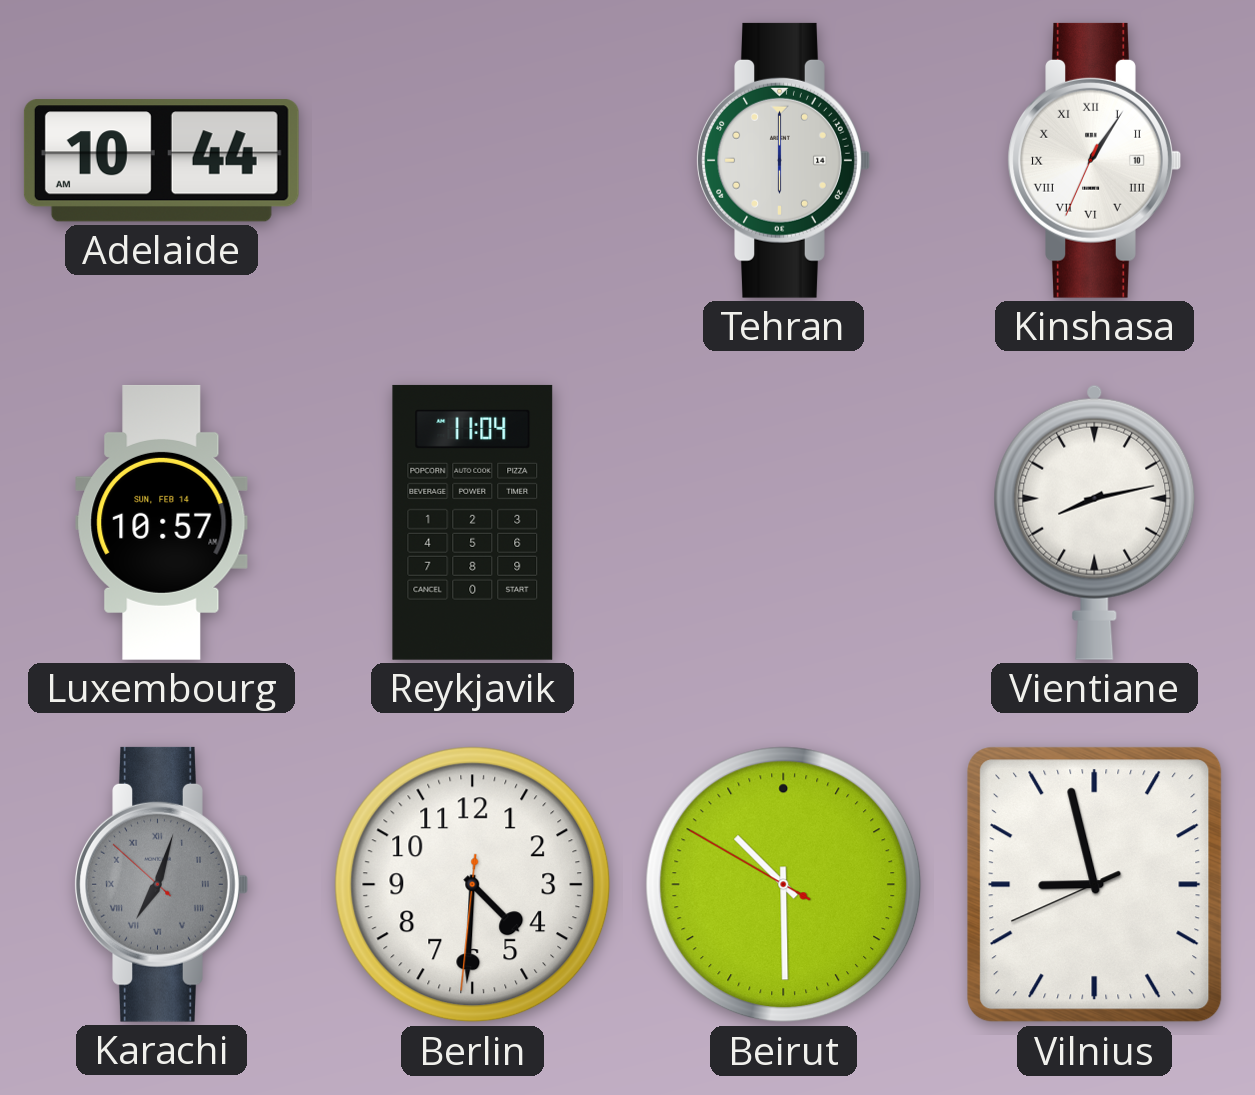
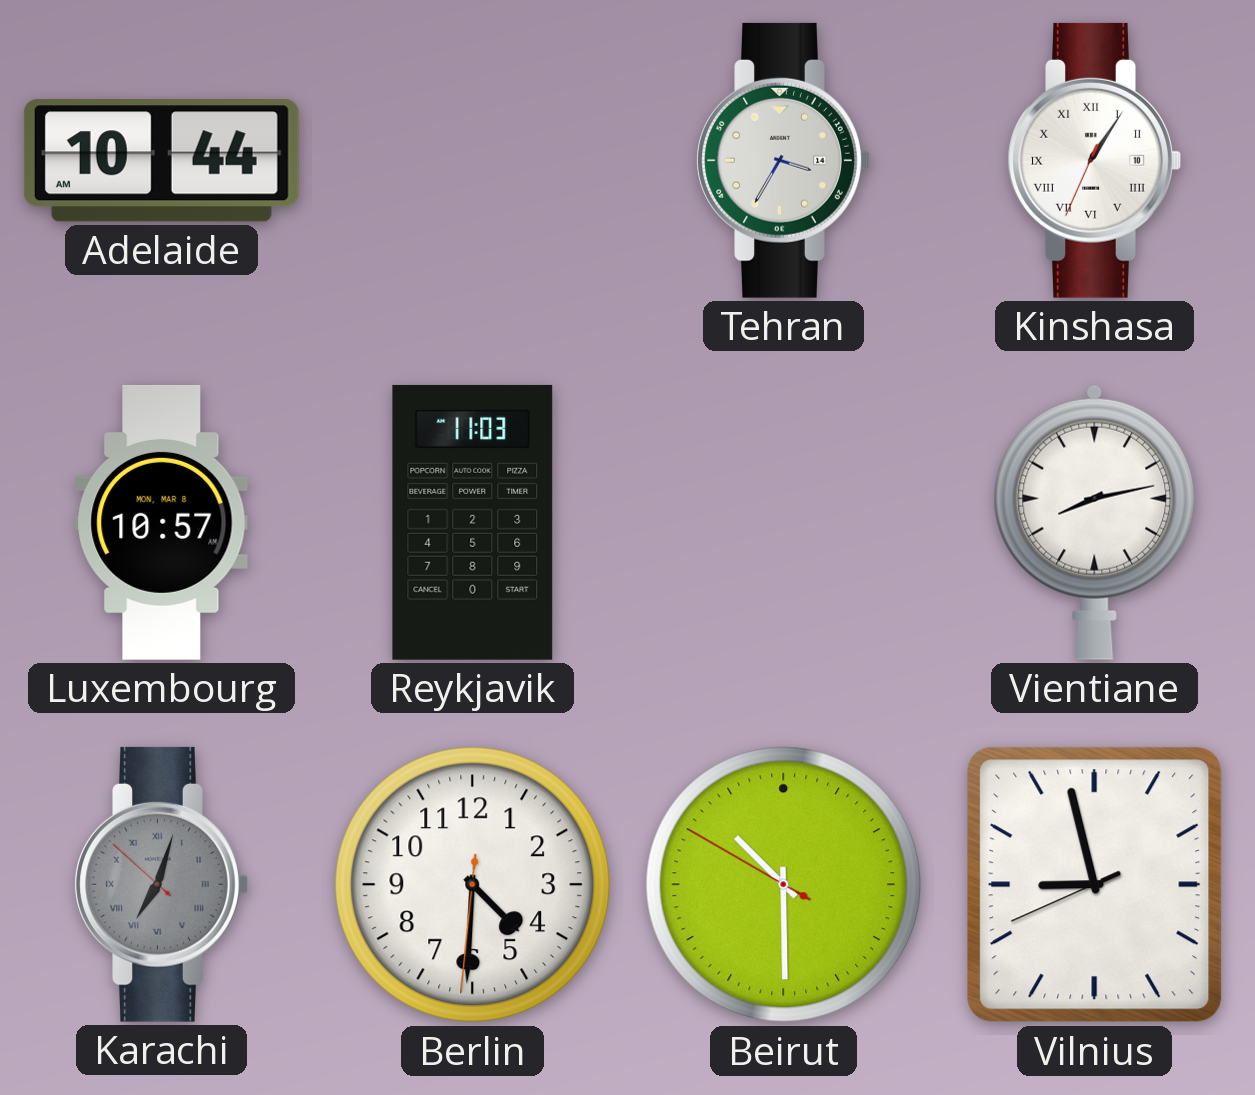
Tehran: 6:00 -> 3:35
Luxembourg date: SUN, FEB 14 -> MON, MAR 8
Reykjavik: 11:04 -> 11:03
